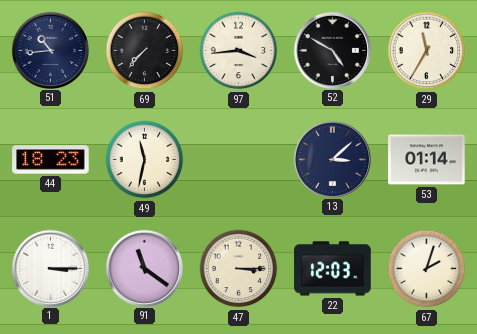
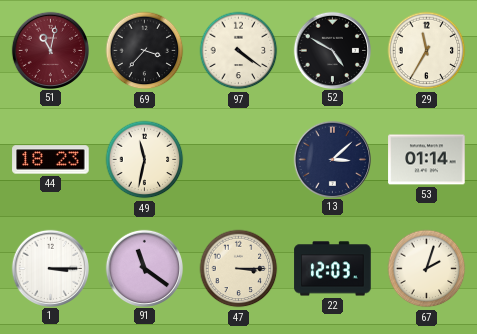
51: 10:44 -> 11:02
51 dial: navy -> burgundy
69: 7:37 -> 3:37
97: 3:44 -> 4:21
